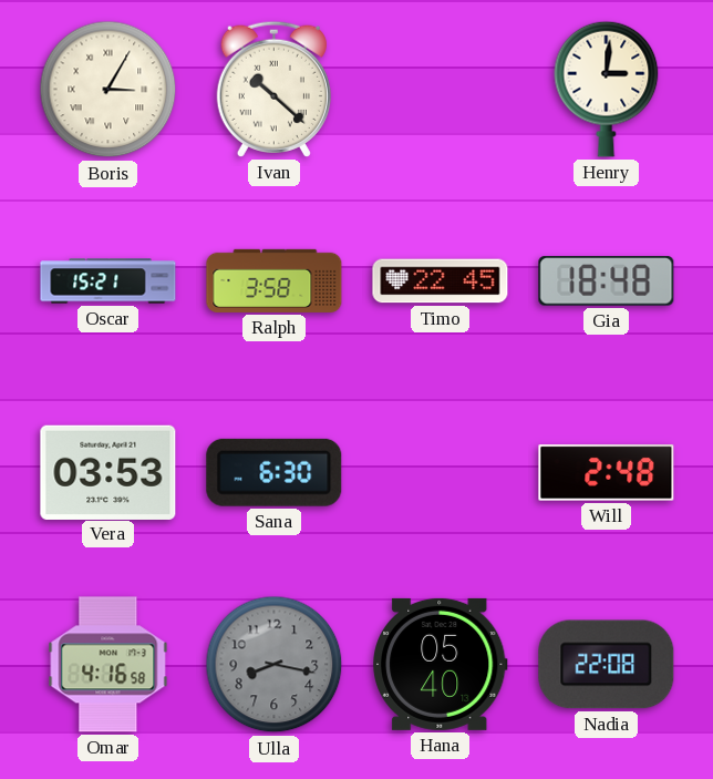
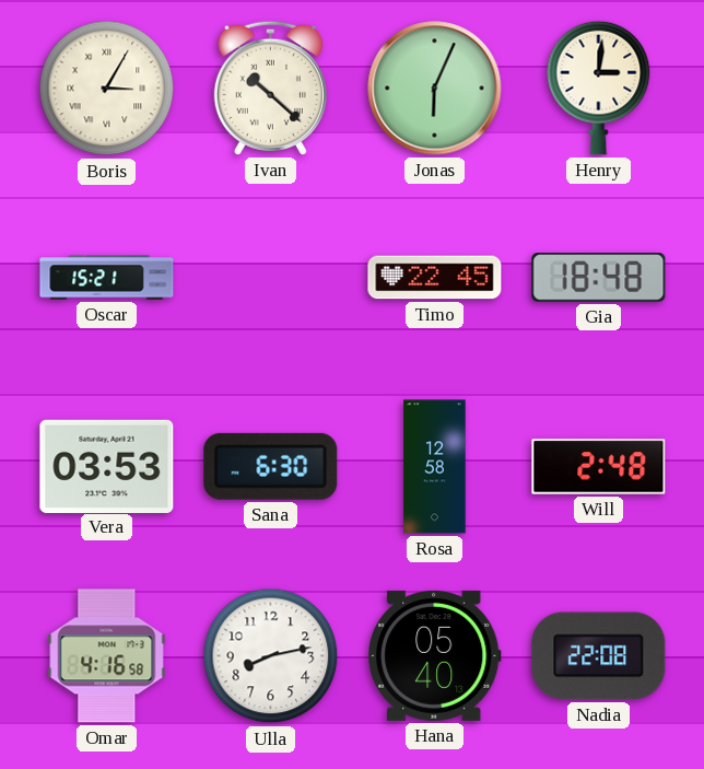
Jonas: none -> 6:04
Ralph: 3:58 -> none
Rosa: none -> 12:58
Ulla: 8:17 -> 8:13
Ulla dial: grey -> white
